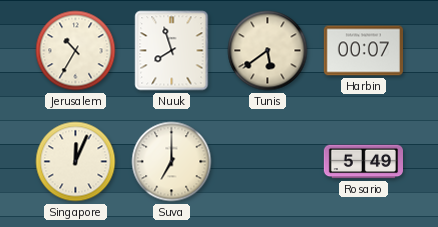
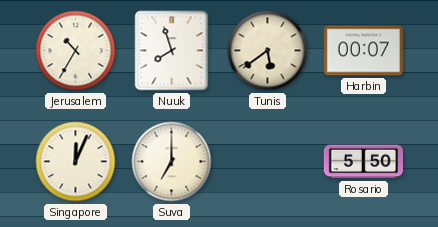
Rosario: 5:49 -> 5:50
